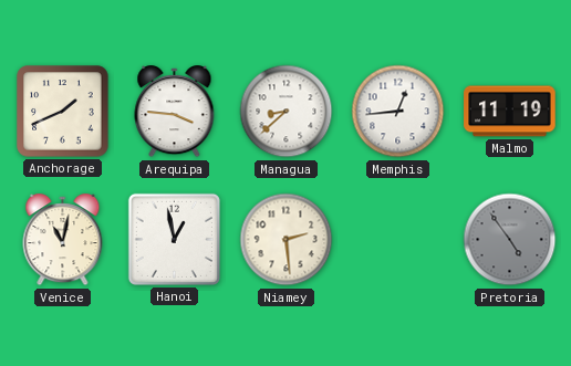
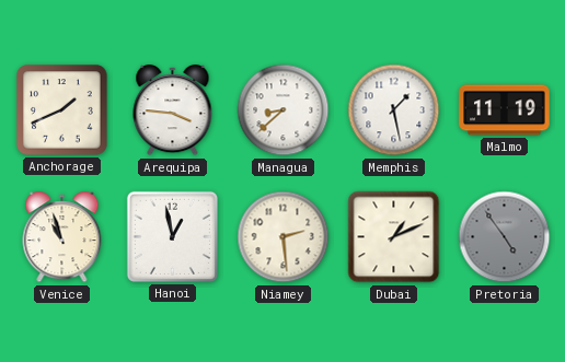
Memphis: 12:44 -> 1:28
Venice: 11:02 -> 10:57
Dubai: none -> 1:11
